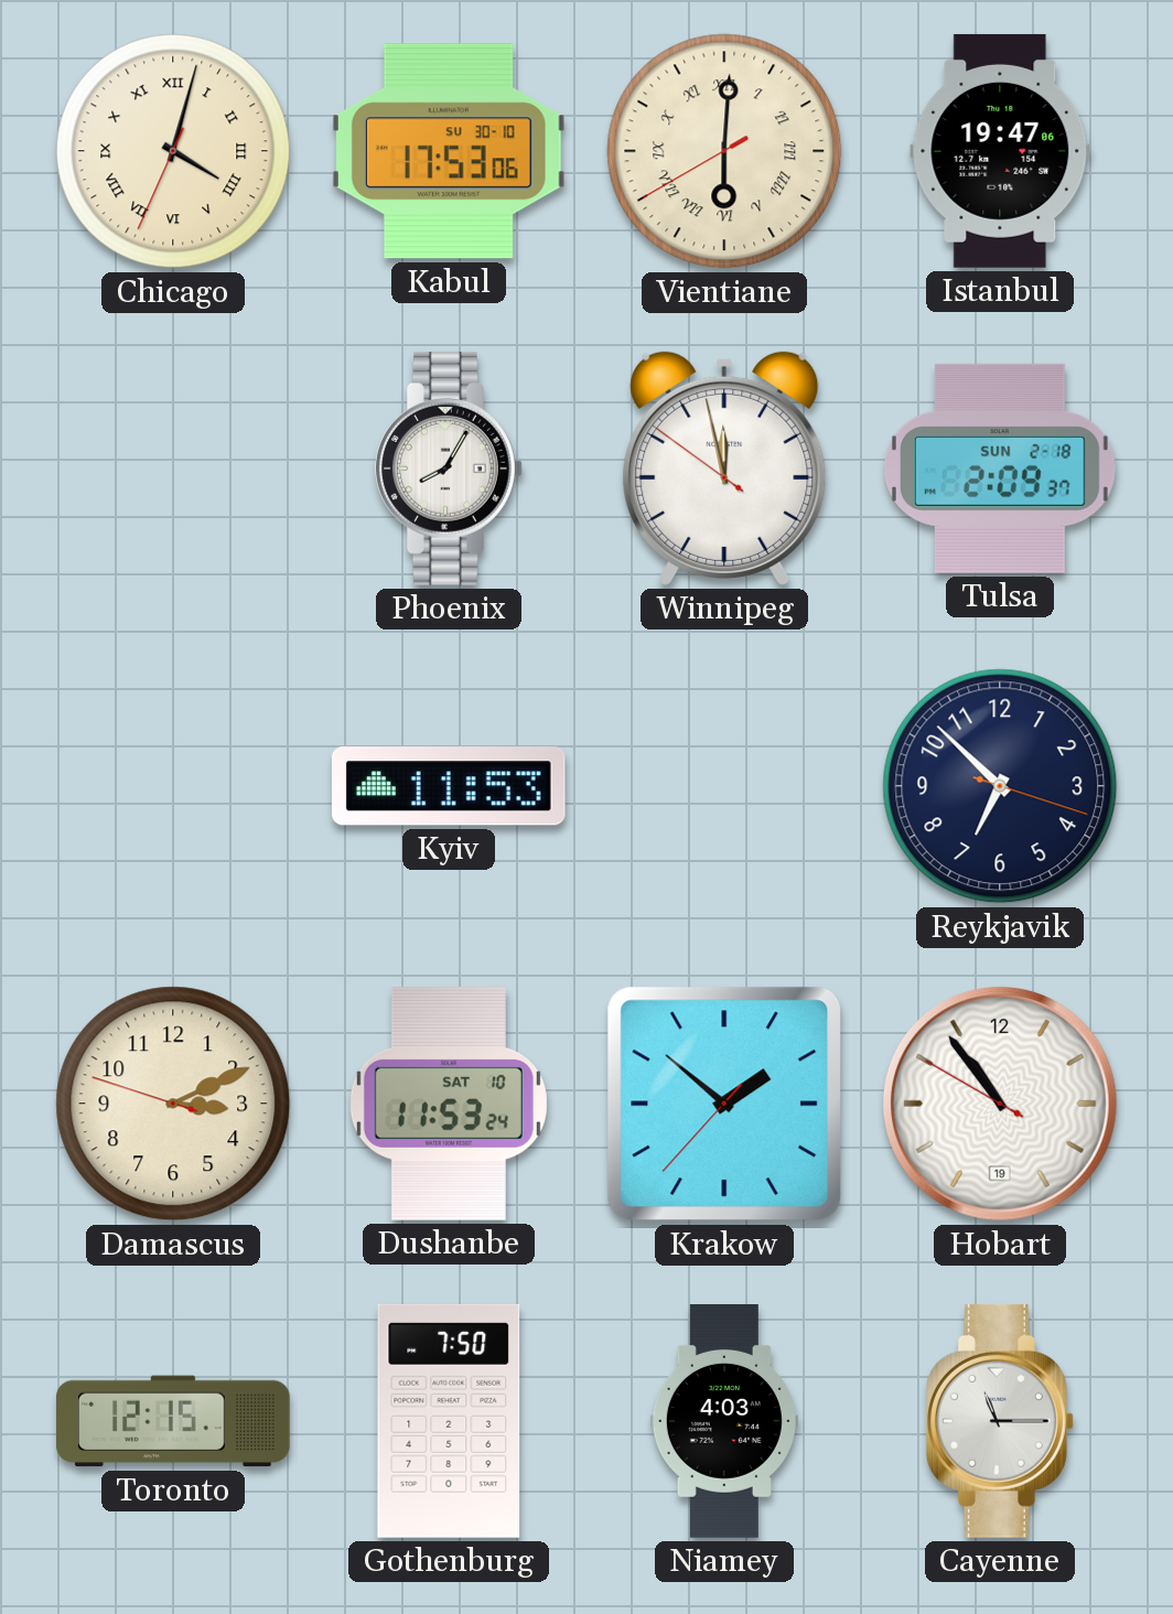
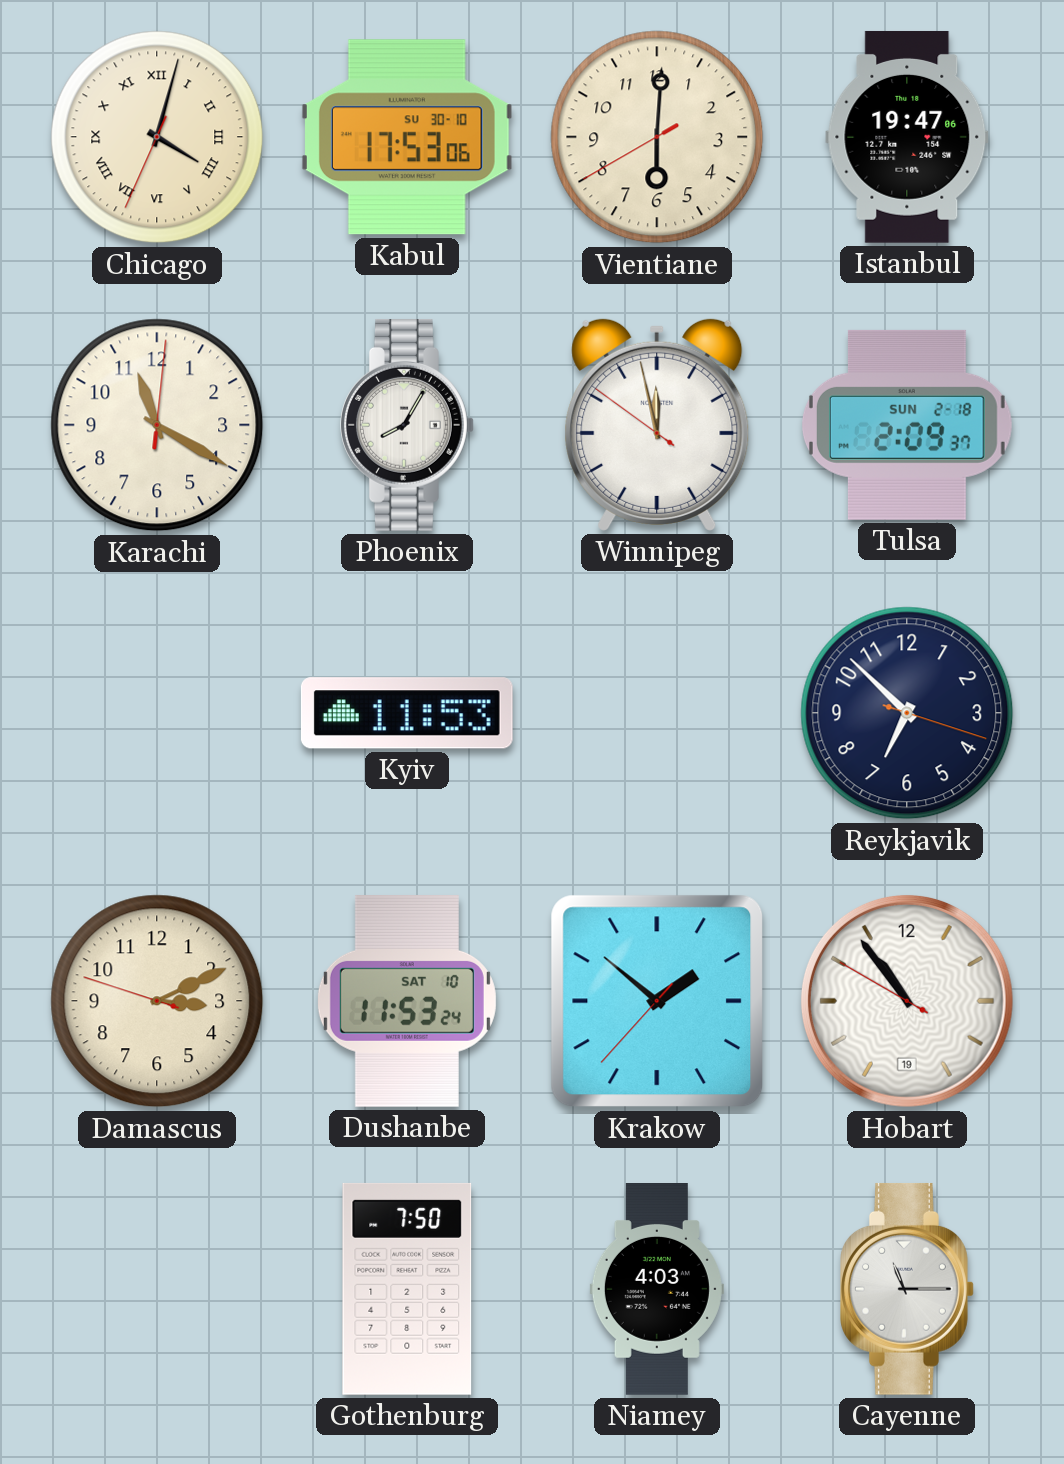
Vientiane numerals: Roman -> Arabic
Karachi: none -> 11:20
Toronto: 12:15 -> none
